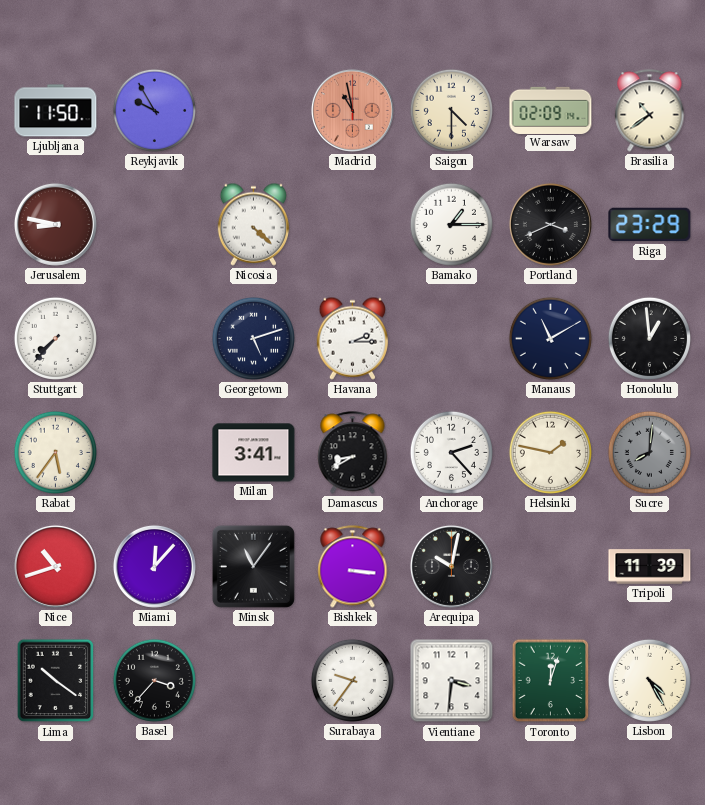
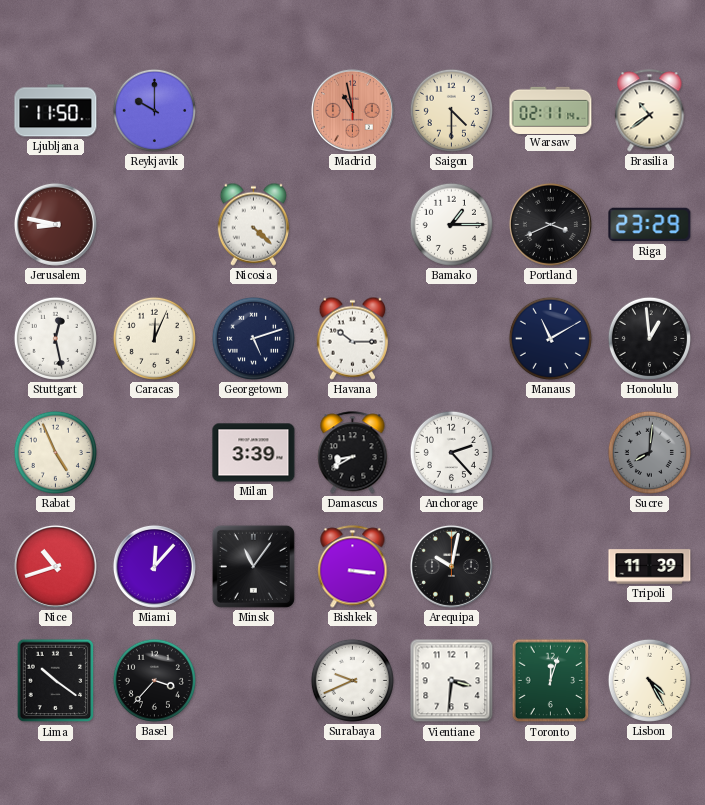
Reykjavik: 9:55 -> 10:00
Warsaw: 02:09 -> 02:11
Stuttgart: 7:37 -> 12:28
Caracas: none -> 12:04
Havana: 2:15 -> 10:15
Rabat: 5:36 -> 4:56
Milan: 3:41 -> 3:39
Helsinki: 1:47 -> none
Surabaya: 9:36 -> 9:41
